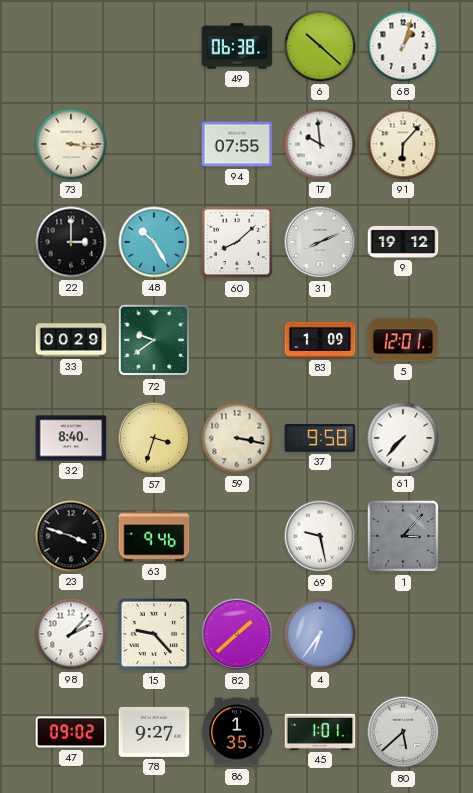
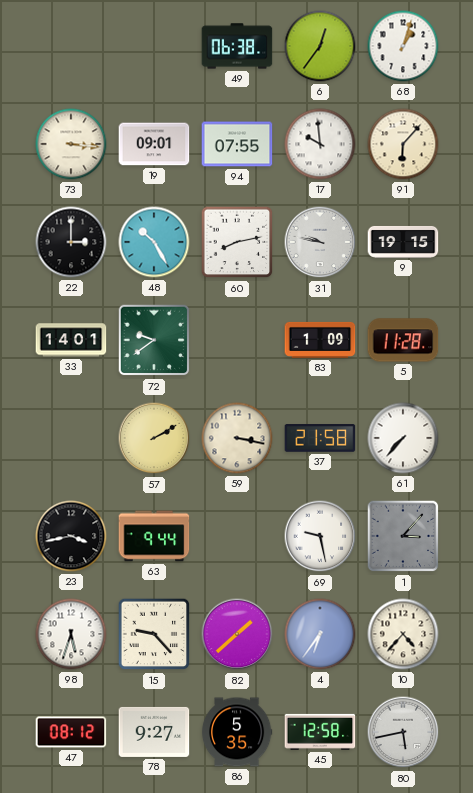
6: 10:22 -> 12:36
19: none -> 09:01
60: 8:08 -> 8:13
31: 8:11 -> 9:47
9: 19:12 -> 19:15
33: 00:29 -> 14:01
5: 12:01 -> 11:28
32: 8:40 -> none
57: 3:33 -> 2:10
37: 9:58 -> 21:58
23: 3:48 -> 3:43
63: 9:46 -> 9:44
98: 2:07 -> 5:33
10: none -> 4:37
47: 09:02 -> 08:12
86: 1:35 -> 5:35
45: 1:01 -> 12:58
80: 5:38 -> 5:43
